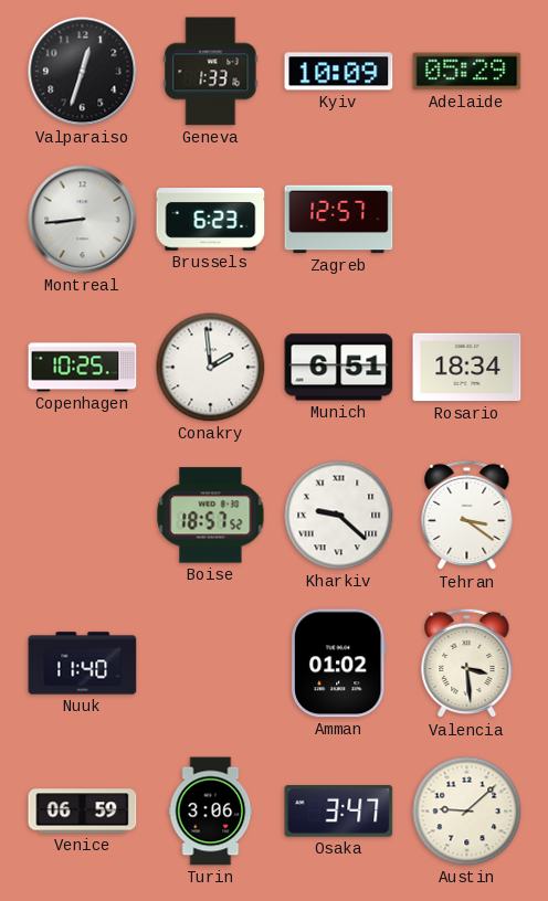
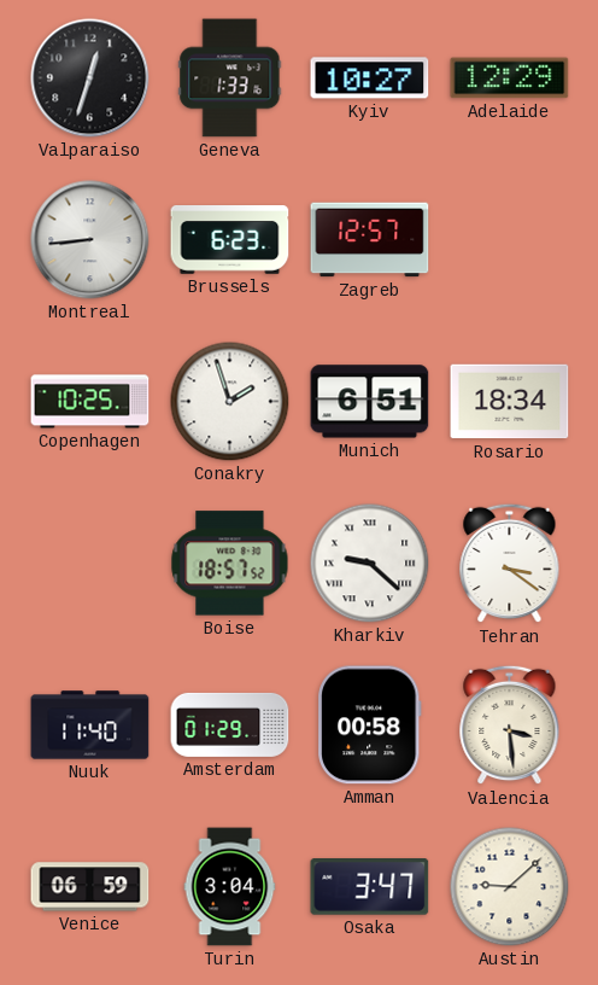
Kyiv: 10:09 -> 10:27
Adelaide: 05:29 -> 12:29
Conakry: 1:59 -> 1:57
Amsterdam: none -> 01:29
Amman: 01:02 -> 00:58
Turin: 3:06 -> 3:04
